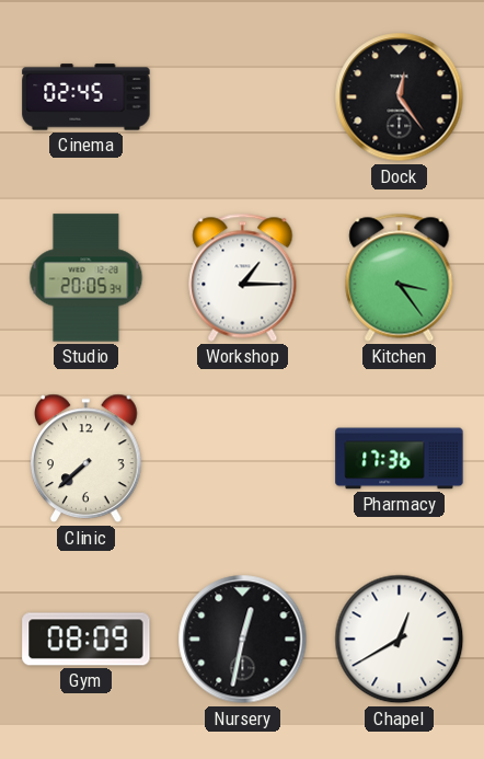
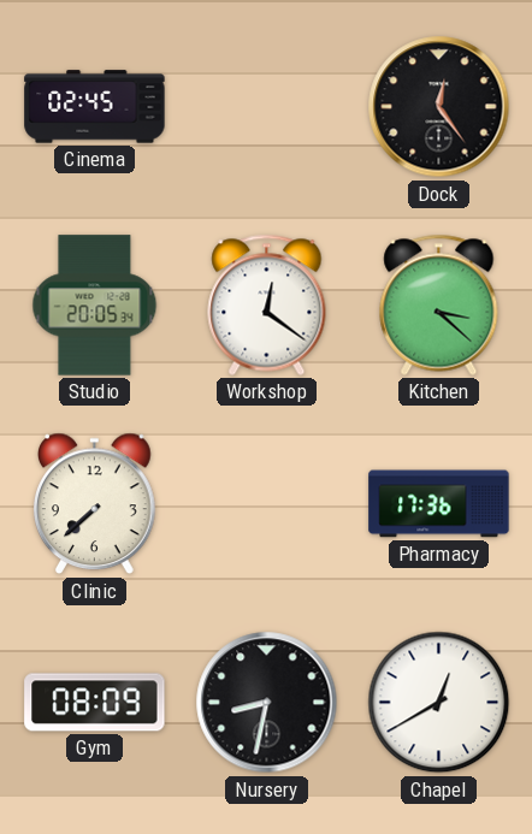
Workshop: 1:15 -> 12:21
Kitchen: 3:24 -> 3:22
Nursery: 12:32 -> 8:32
